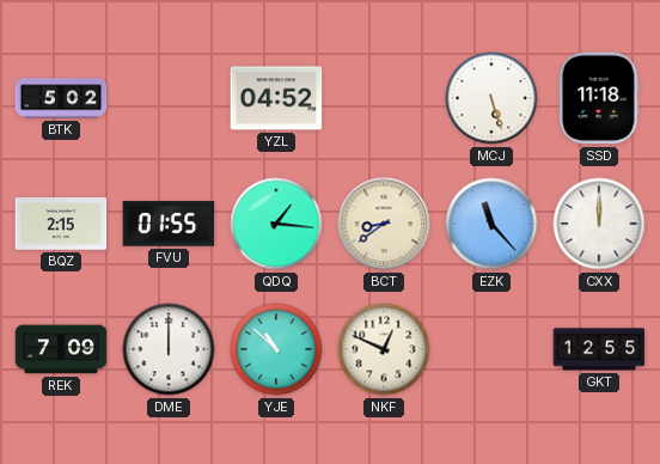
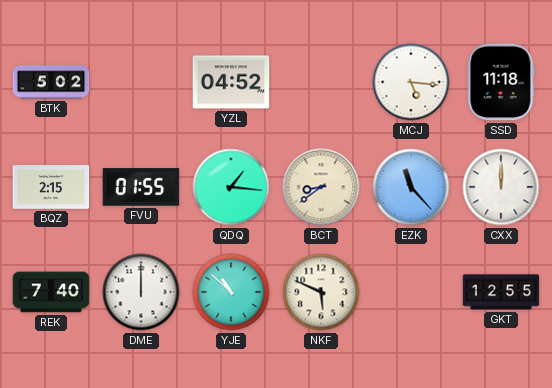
MCJ: 5:27 -> 5:16
REK: 7:09 -> 7:40
NKF: 12:49 -> 5:49
